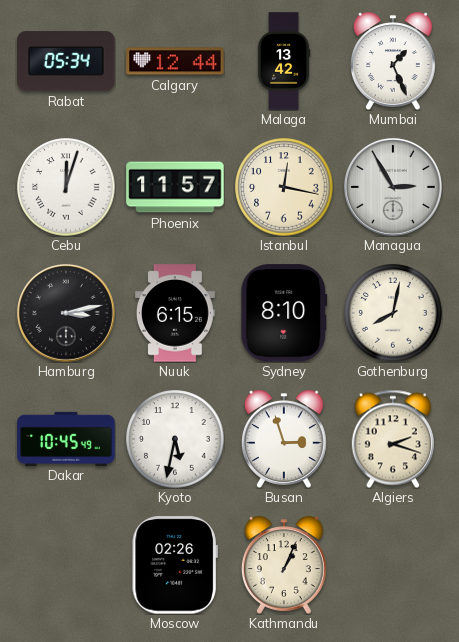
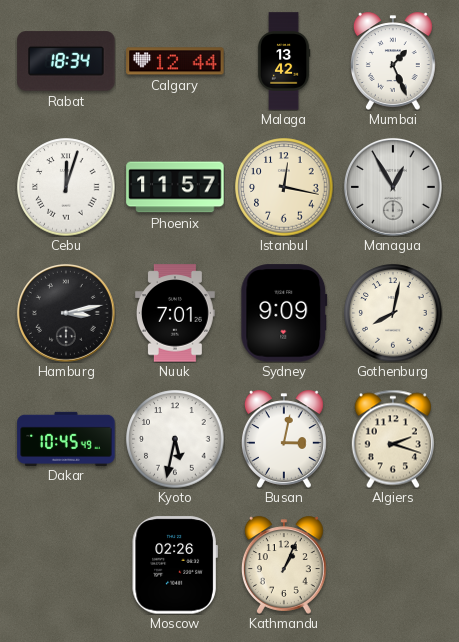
Rabat: 05:34 -> 18:34
Managua: 2:55 -> 12:55
Nuuk: 6:15 -> 7:01
Sydney: 8:10 -> 9:09
Busan: 2:57 -> 3:02
